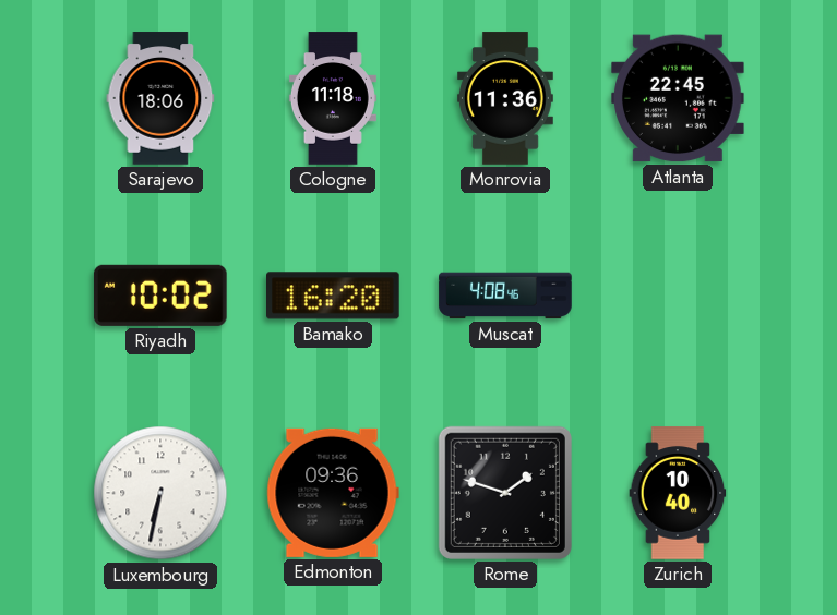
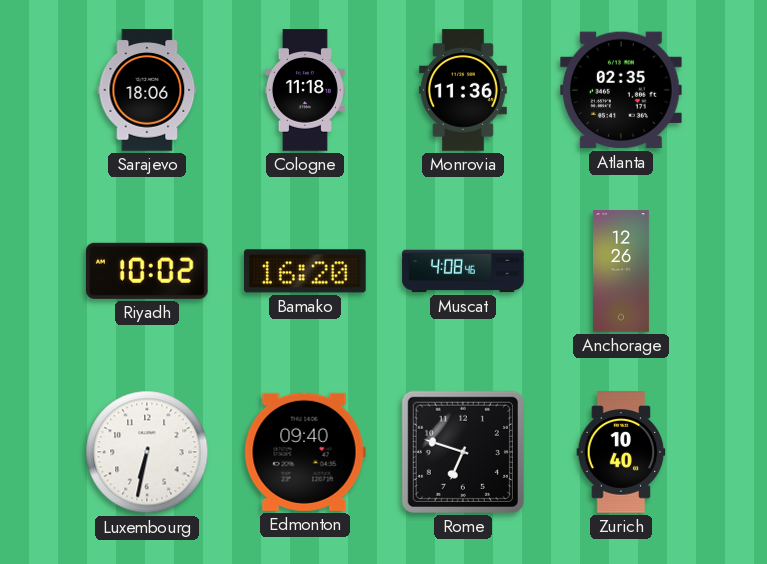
Atlanta: 22:45 -> 02:35
Anchorage: none -> 12:26
Edmonton: 09:36 -> 09:40
Rome: 1:48 -> 6:48
